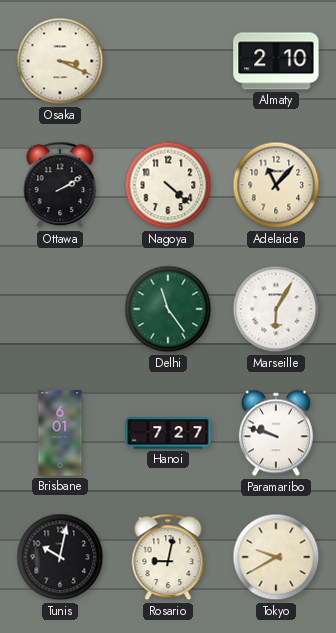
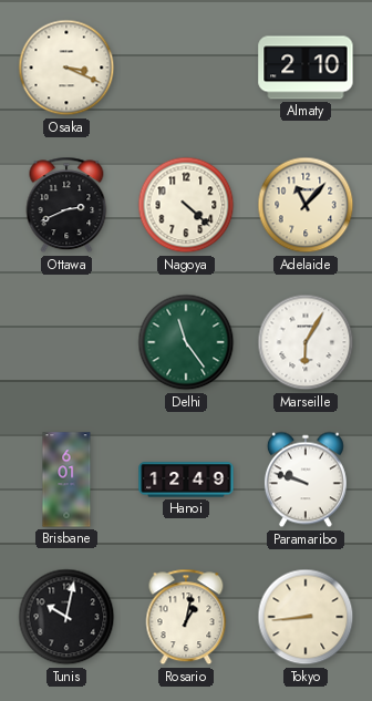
Ottawa: 2:10 -> 2:41
Hanoi: 7:27 -> 12:49
Rosario: 9:02 -> 1:02
Tokyo: 9:40 -> 8:44
